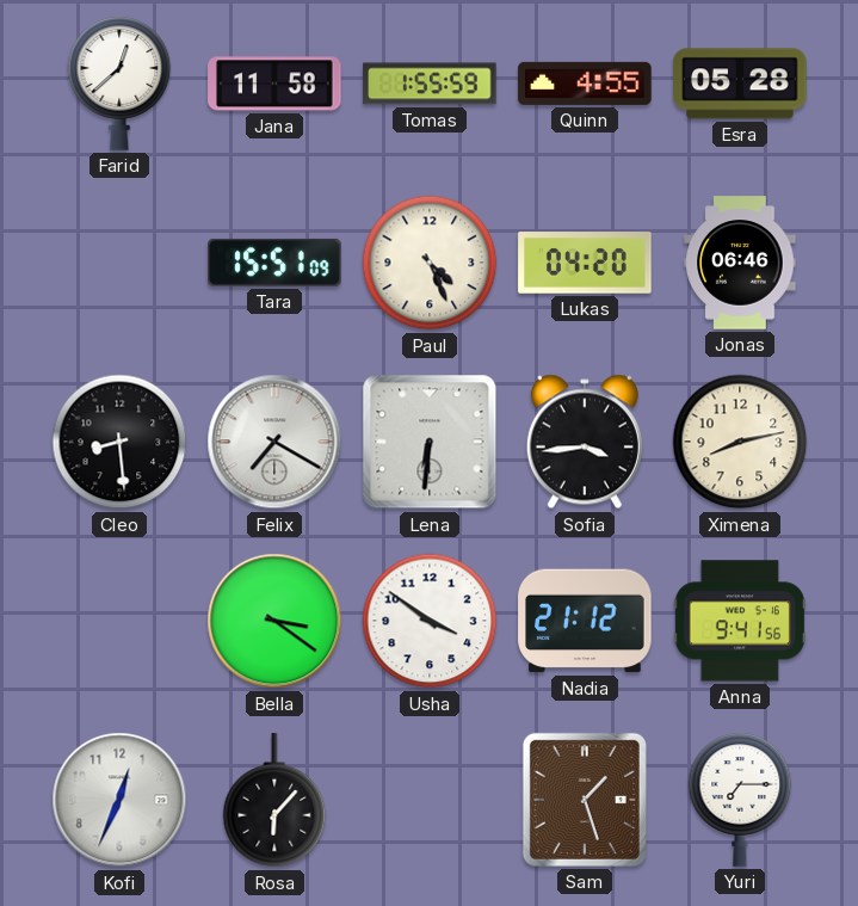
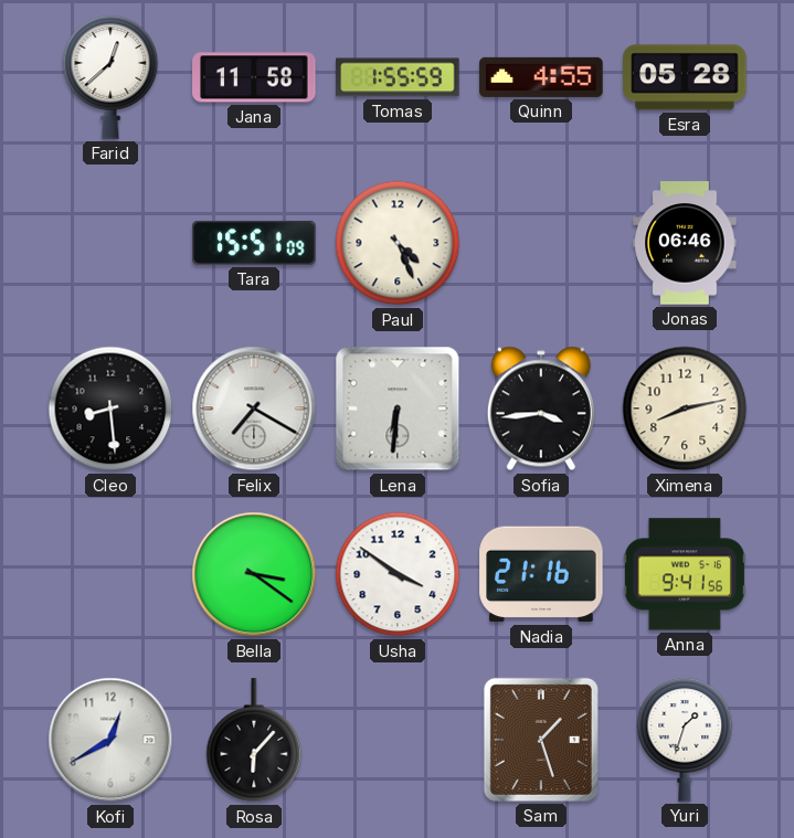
Lukas: 04:20 -> none
Nadia: 21:12 -> 21:16
Kofi: 12:34 -> 12:40
Yuri: 7:15 -> 1:33
